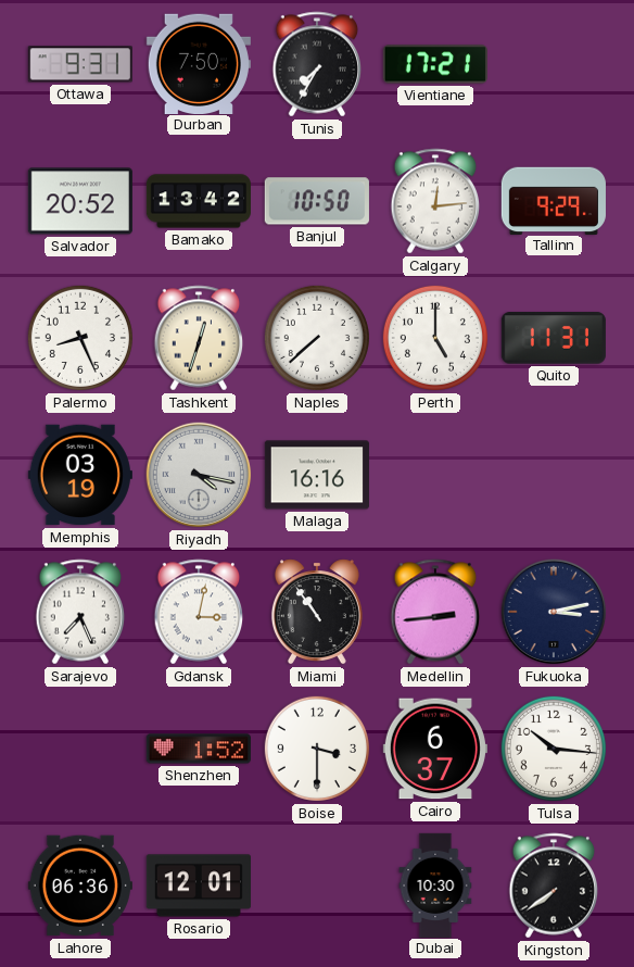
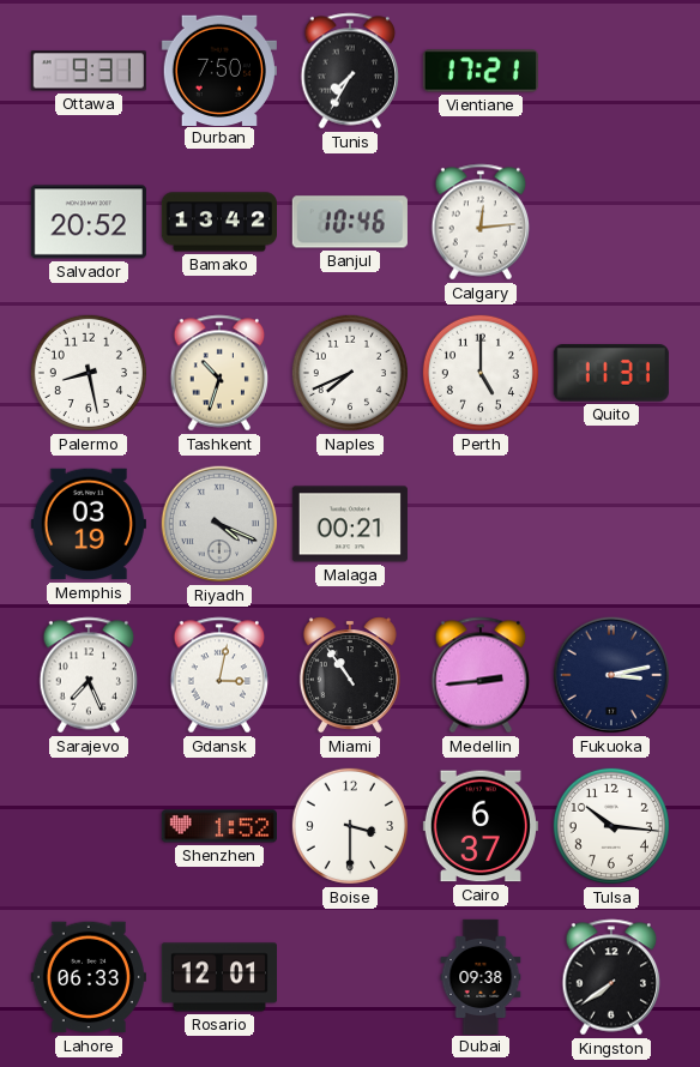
Banjul: 10:50 -> 10:46
Tallinn: 9:29 -> none
Palermo: 8:26 -> 8:28
Tashkent: 12:33 -> 10:33
Naples: 7:38 -> 7:41
Riyadh: 4:17 -> 4:19
Malaga: 16:16 -> 00:21
Lahore: 06:36 -> 06:33
Dubai: 10:30 -> 09:38
